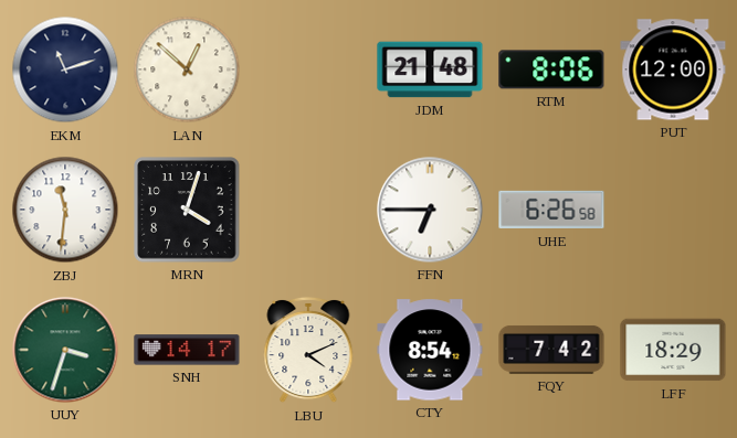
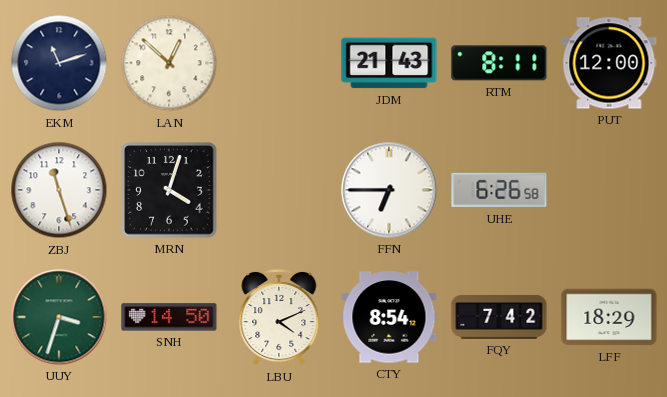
JDM: 21:48 -> 21:43
RTM: 8:06 -> 8:11
ZBJ: 11:31 -> 11:27
SNH: 14:17 -> 14:50
